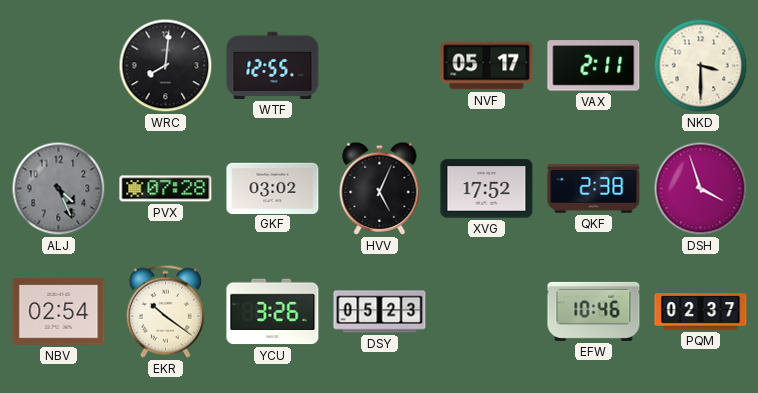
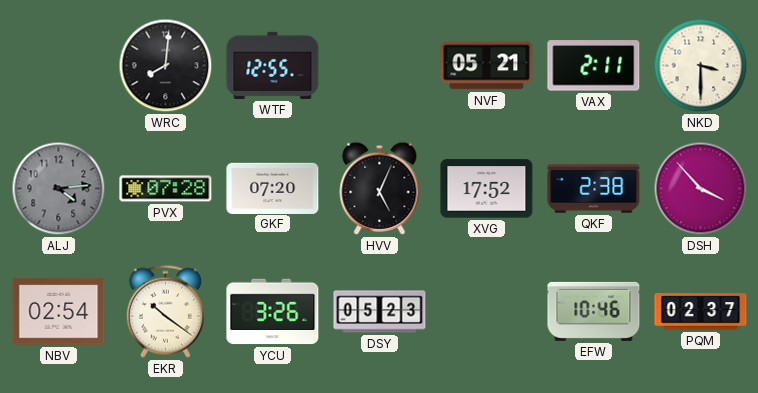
NVF: 05:17 -> 05:21
ALJ: 4:26 -> 4:14
GKF: 03:02 -> 07:20
DSH: 3:57 -> 3:53
